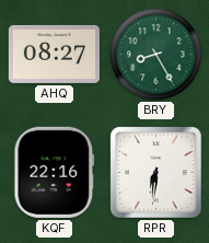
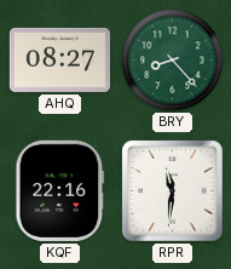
BRY: 8:25 -> 8:23
RPR: 6:31 -> 11:31
